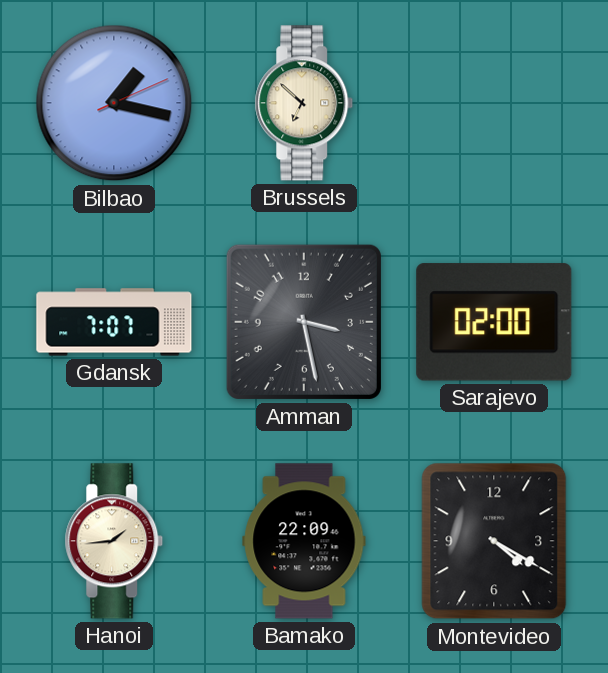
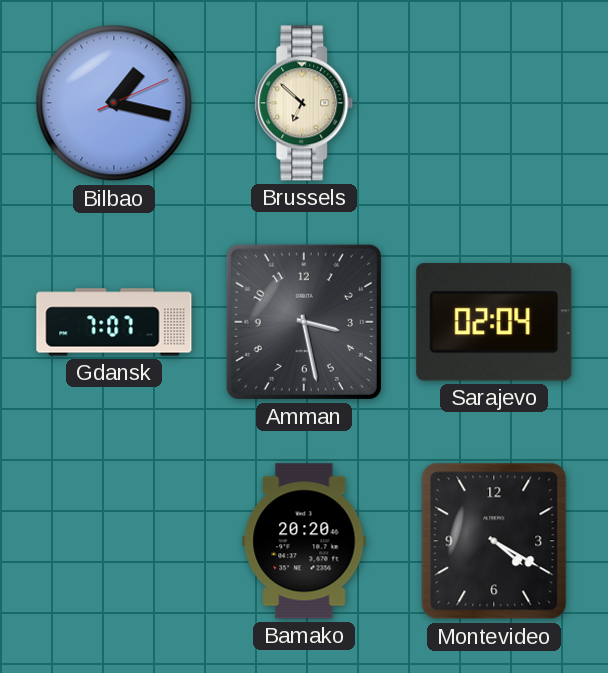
Sarajevo: 02:00 -> 02:04
Hanoi: 1:44 -> none
Bamako: 22:09 -> 20:20
